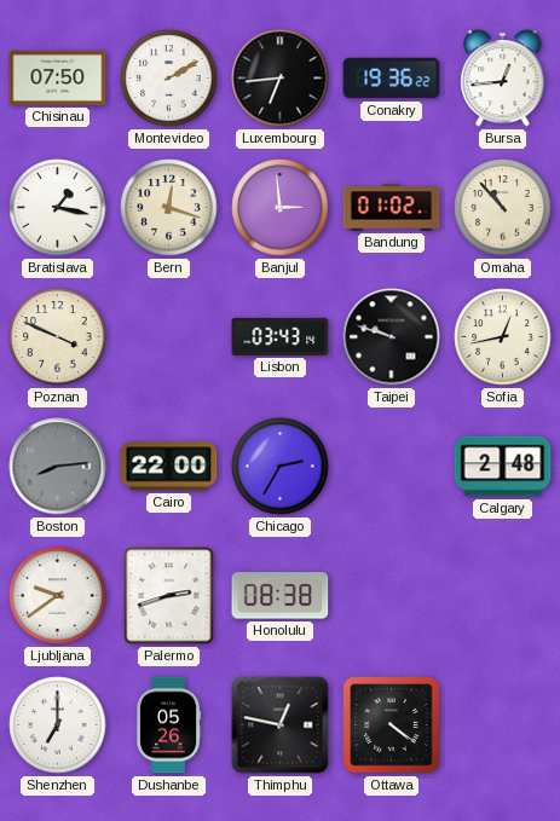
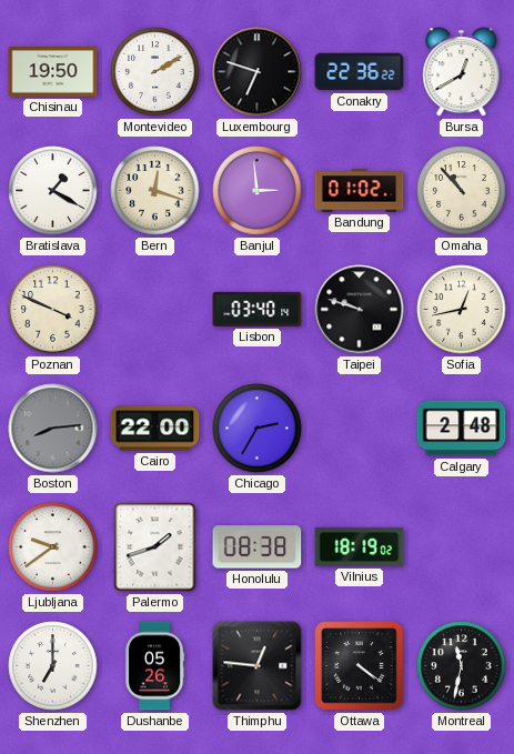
Chisinau: 07:50 -> 19:50
Luxembourg: 6:44 -> 6:48
Conakry: 19:36 -> 22:36
Bursa: 12:44 -> 12:40
Bratislava: 1:17 -> 1:20
Lisbon: 03:43 -> 03:40
Palermo: 2:42 -> 1:42
Vilnius: none -> 18:19
Thimphu: 12:47 -> 12:46
Montreal: none -> 11:32
